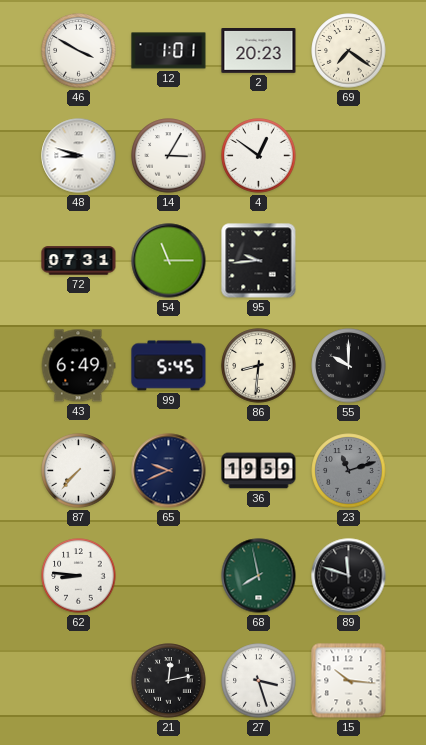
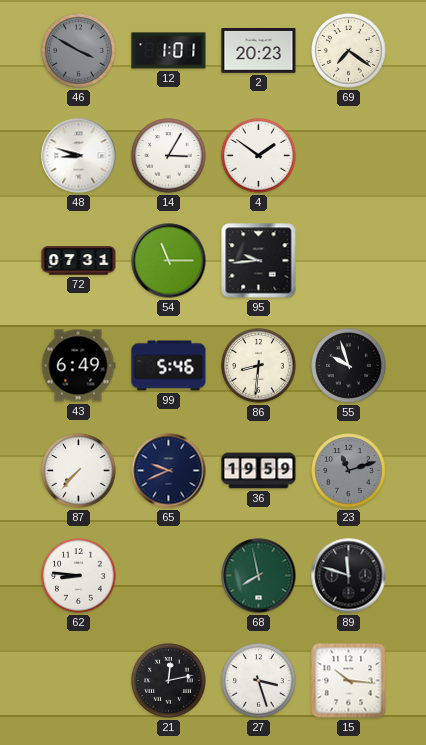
46 dial: white -> grey
4: 12:51 -> 1:51
99: 5:45 -> 5:46
55: 10:00 -> 9:57
